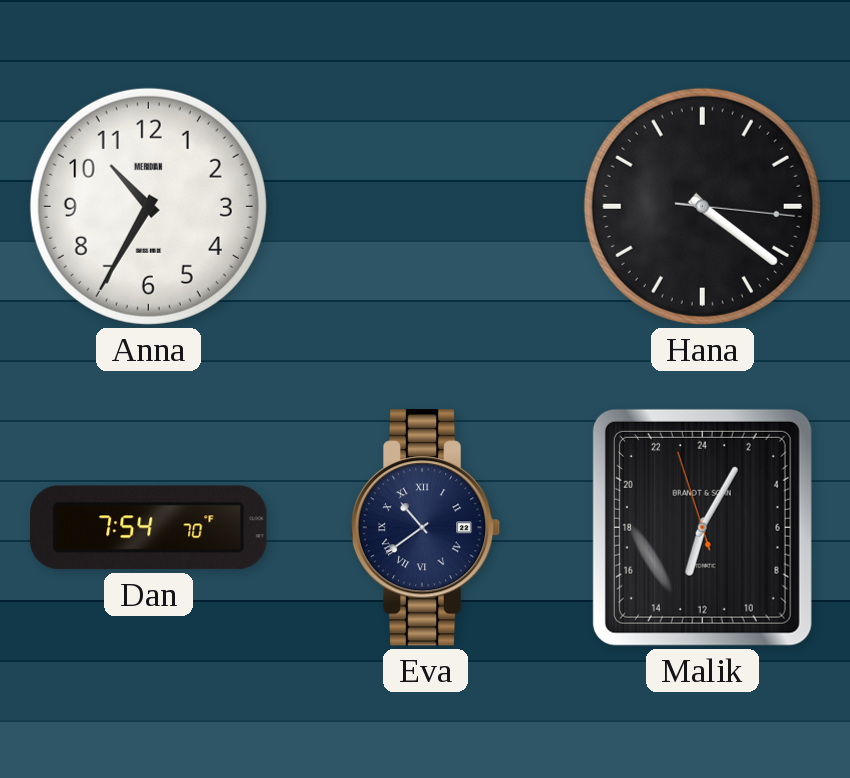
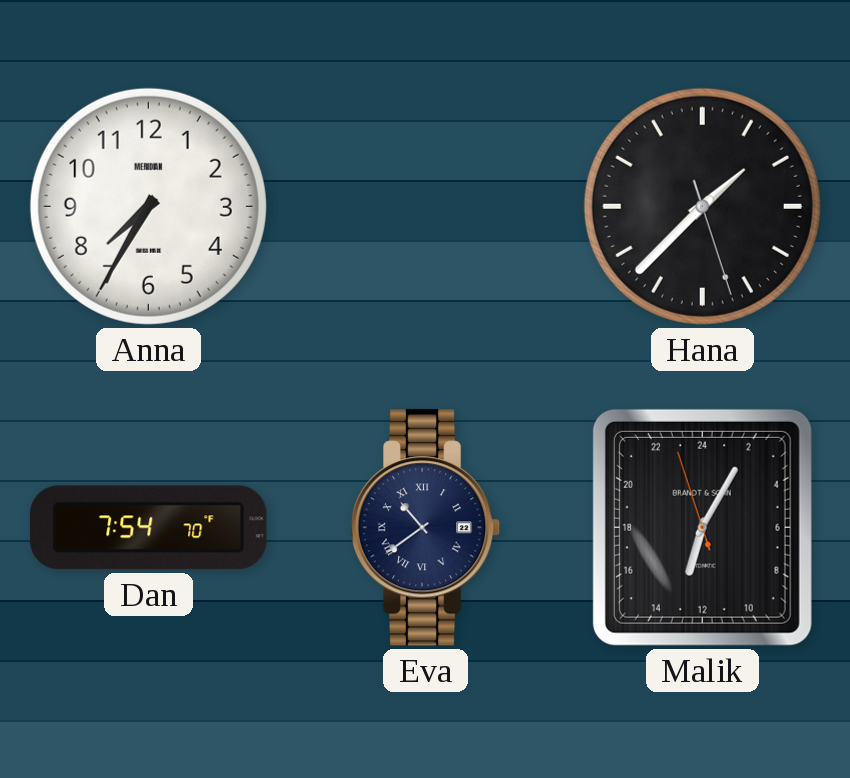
Anna: 10:35 -> 7:35
Hana: 4:21 -> 1:37
